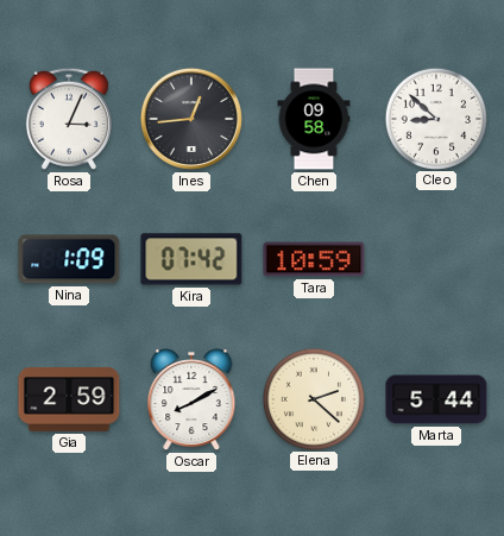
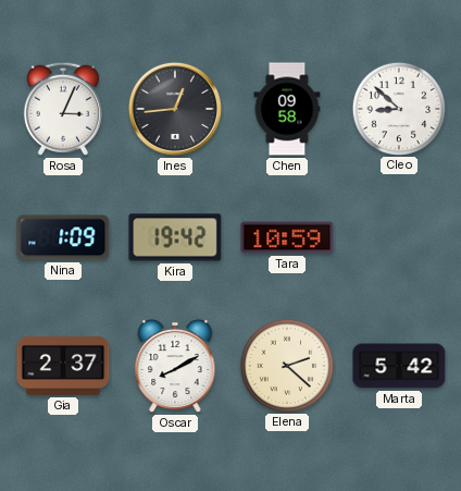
Kira: 07:42 -> 19:42
Gia: 2:59 -> 2:37
Marta: 5:44 -> 5:42
